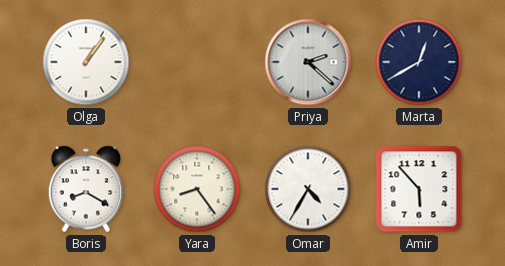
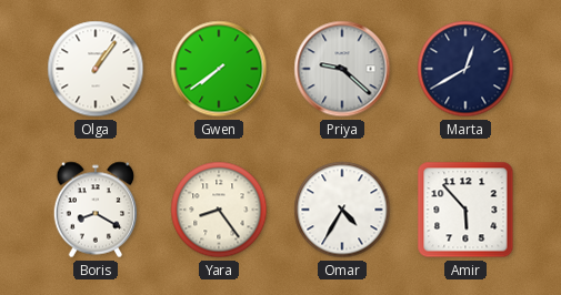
Gwen: none -> 7:39
Priya: 2:22 -> 9:22
